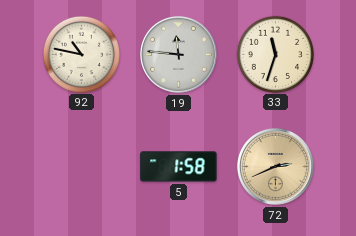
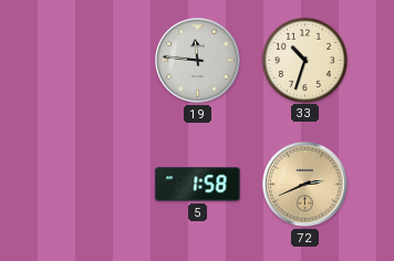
92: 10:47 -> none
33: 11:33 -> 10:33
